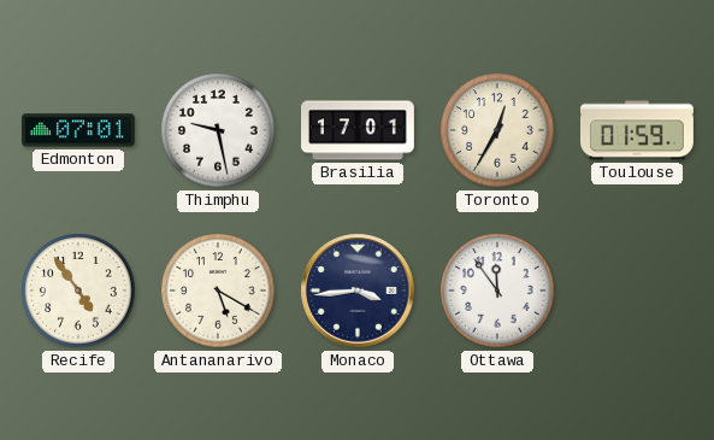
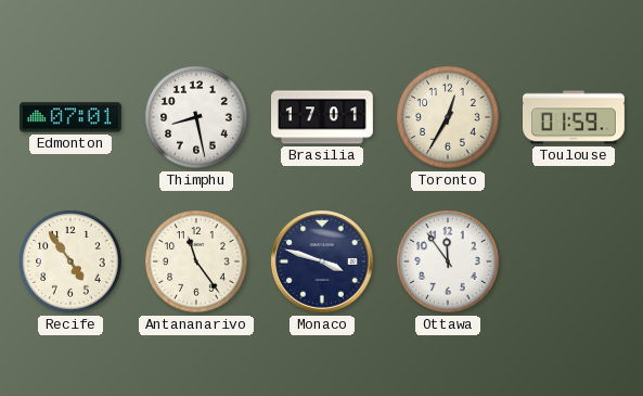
Thimphu: 9:28 -> 8:28
Antananarivo: 5:20 -> 11:24
Monaco: 3:44 -> 3:48
